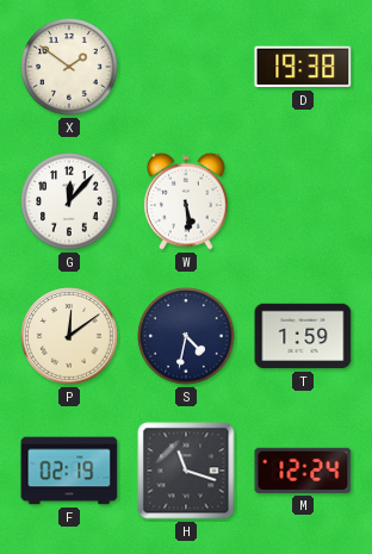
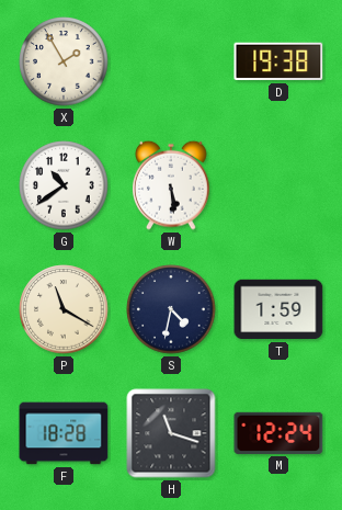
X: 1:51 -> 1:55
G: 12:07 -> 10:39
P: 12:09 -> 11:20
F: 02:19 -> 18:28
